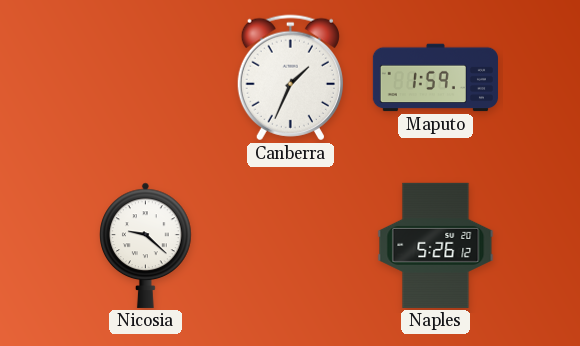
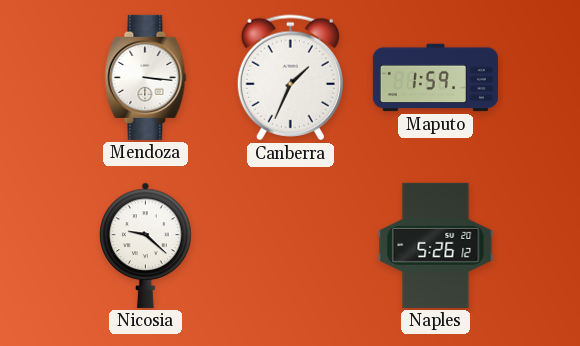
Mendoza: none -> 3:16
